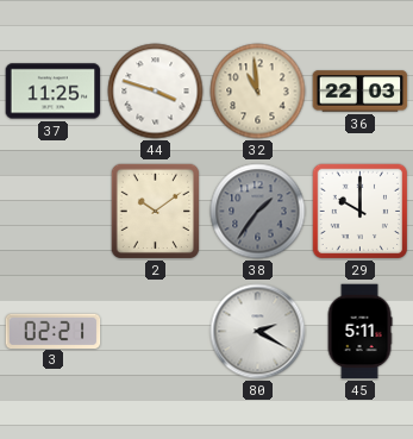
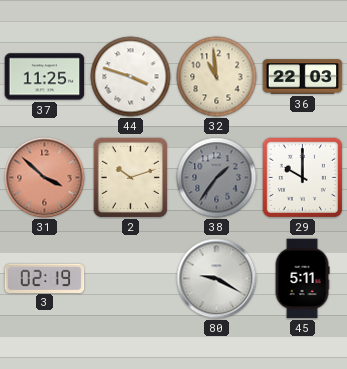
31: none -> 3:52
2: 10:09 -> 10:12
3: 02:21 -> 02:19
80: 2:20 -> 9:20
